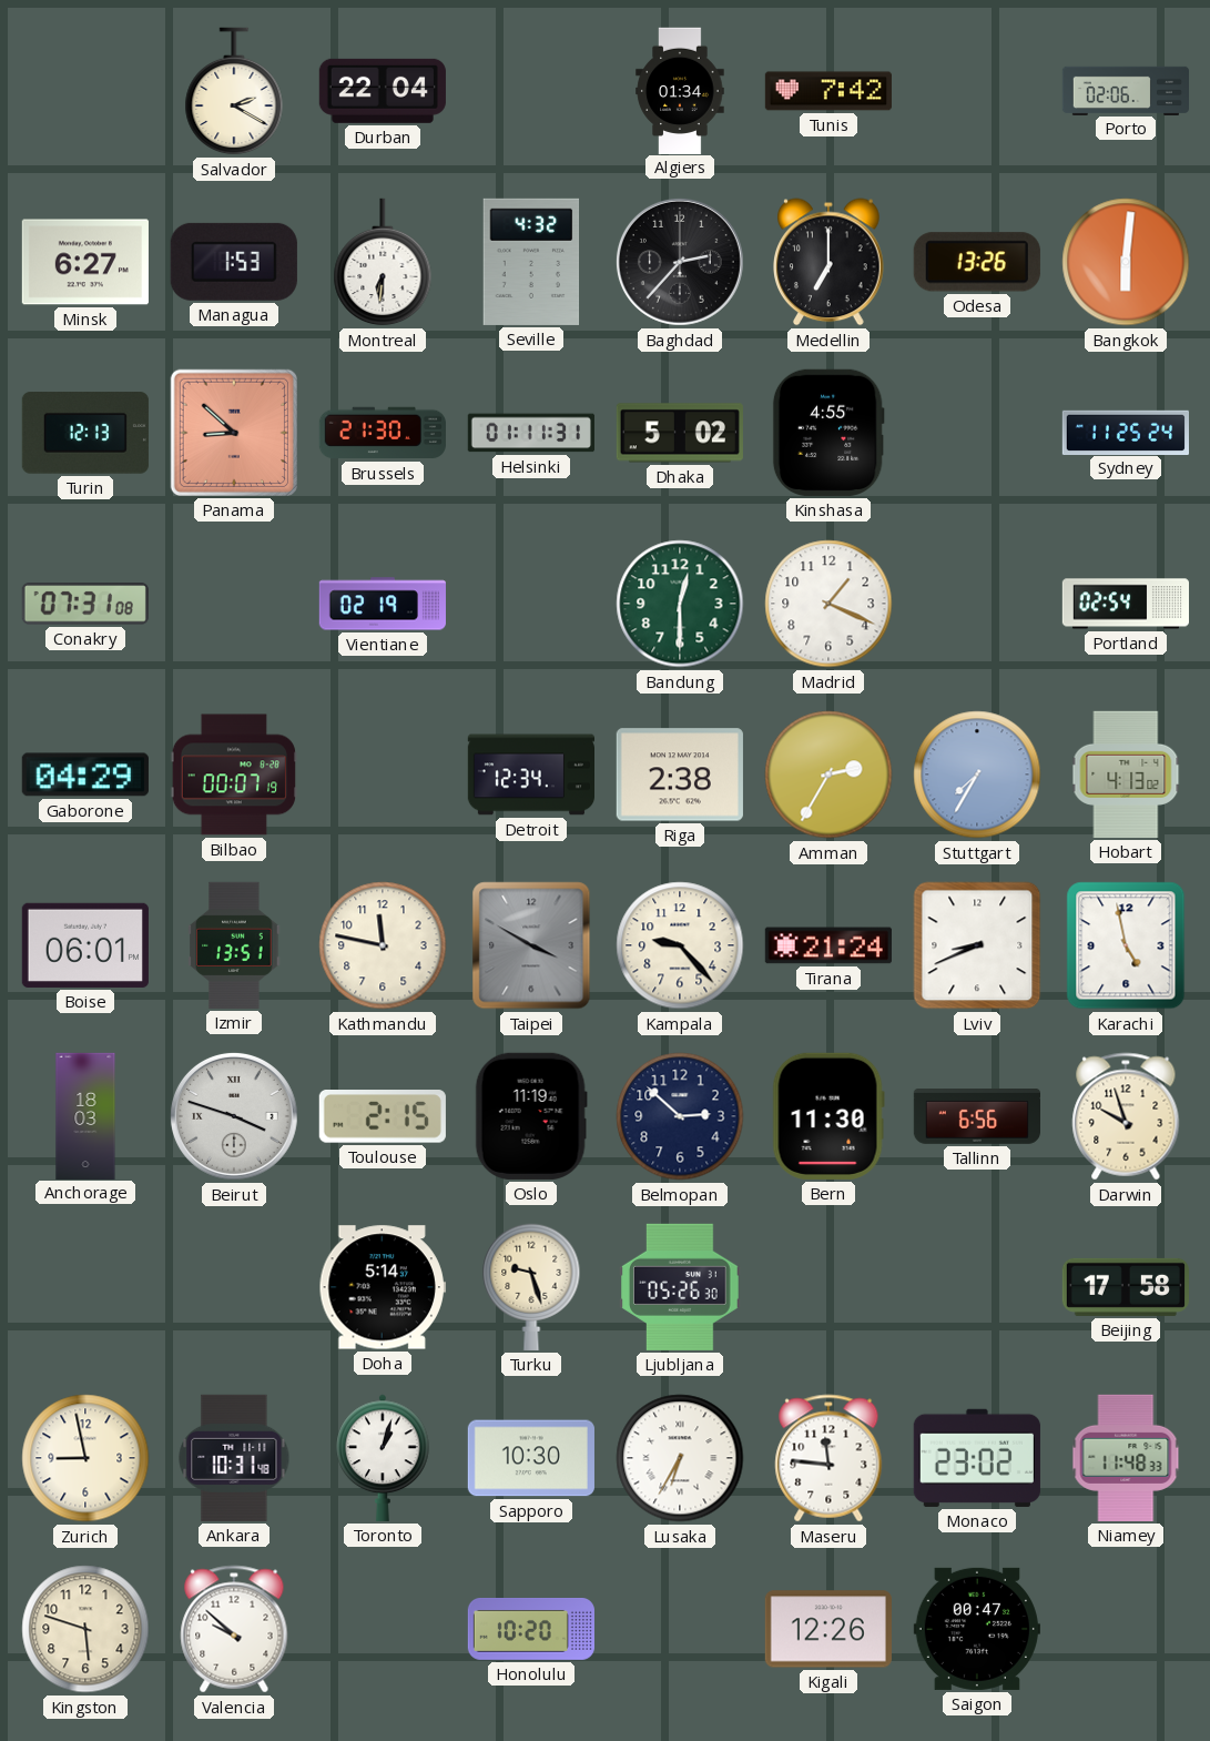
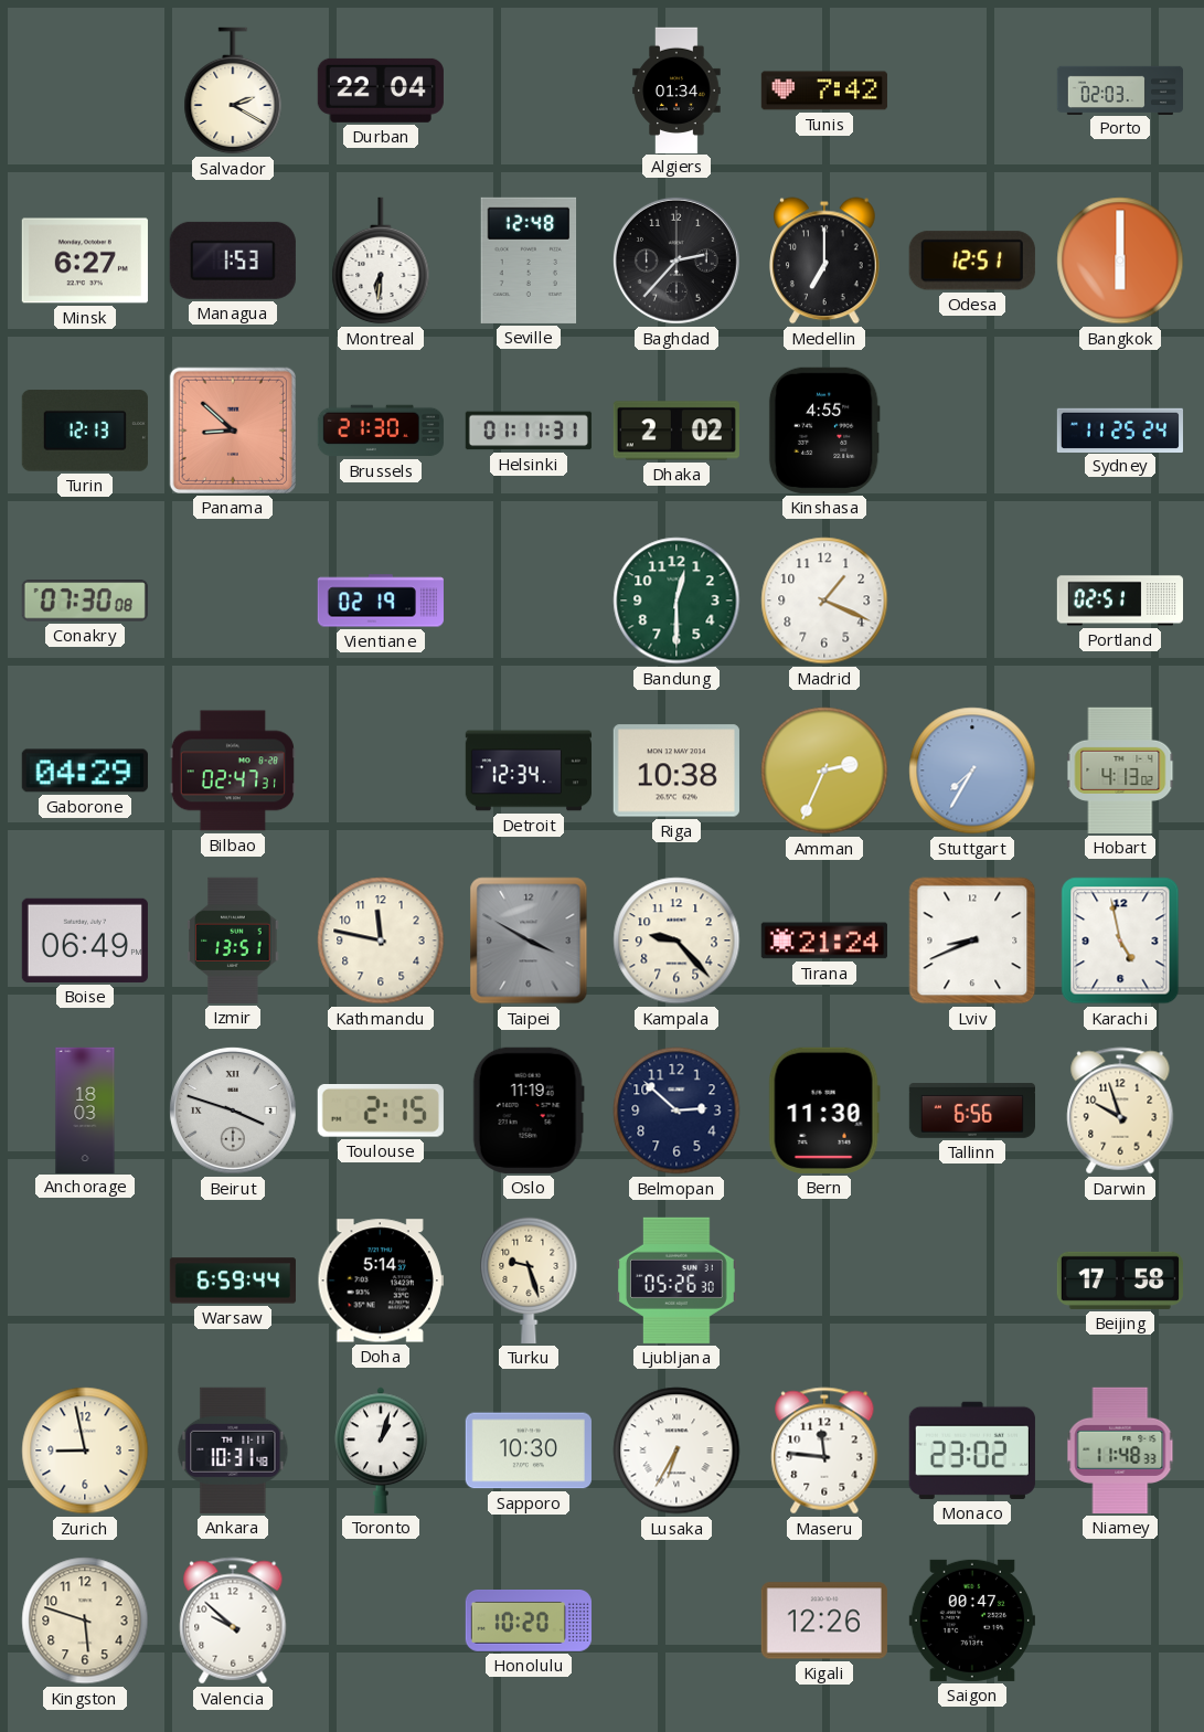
Porto: 02:06 -> 02:03
Seville: 4:32 -> 12:48
Odesa: 13:26 -> 12:51
Bangkok: 6:01 -> 6:00
Dhaka: 5:02 -> 2:02
Conakry: 07:31 -> 07:30
Portland: 02:54 -> 02:51
Bilbao: 00:07 -> 02:47
Riga: 2:38 -> 10:38
Amman: 2:35 -> 2:34
Boise: 06:01 -> 06:49
Warsaw: none -> 6:59
